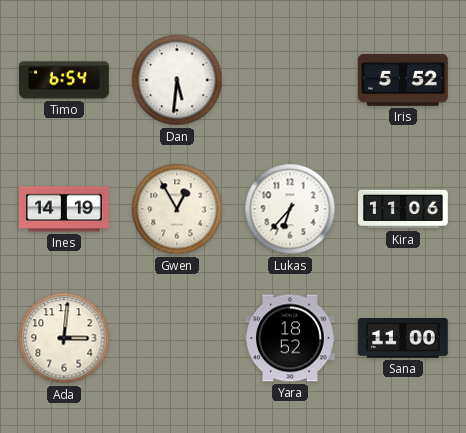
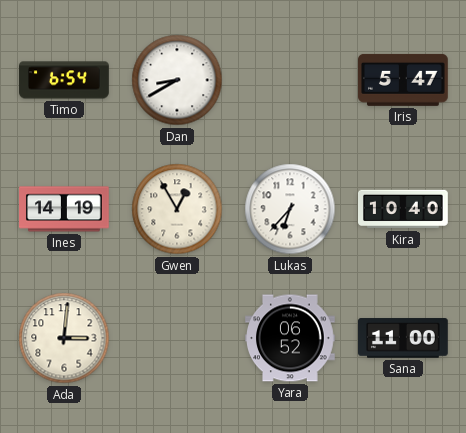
Dan: 5:31 -> 8:40
Iris: 5:52 -> 5:47
Kira: 11:06 -> 10:40
Yara: 18:52 -> 06:52
